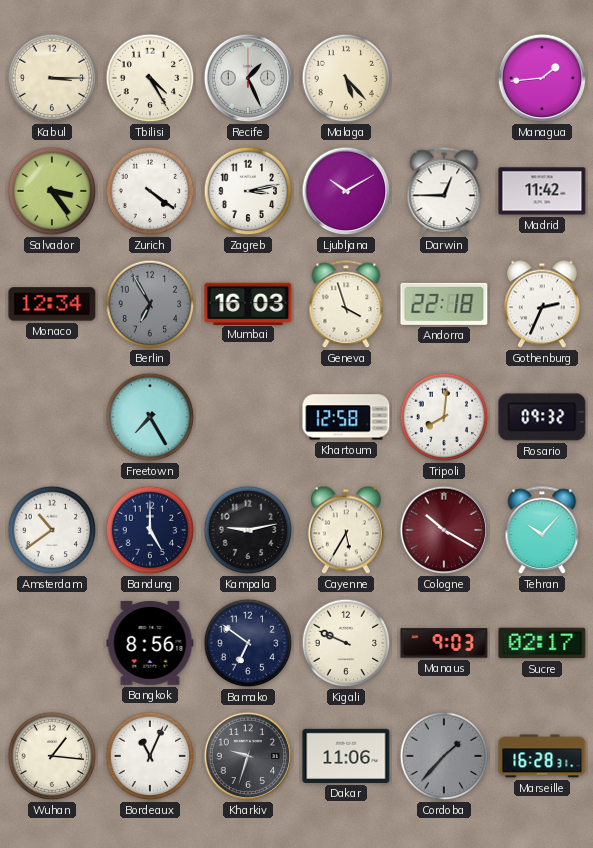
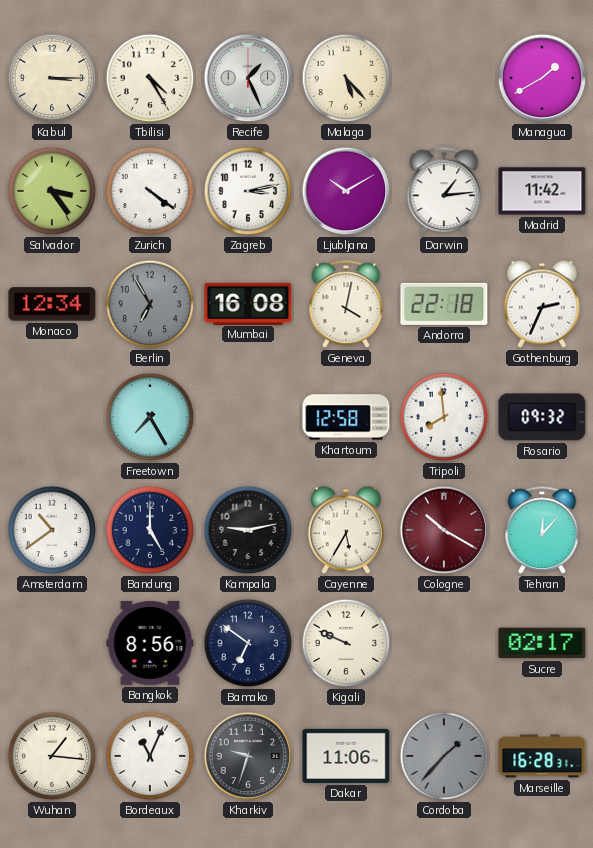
Managua: 1:44 -> 1:40
Darwin: 12:45 -> 1:14
Mumbai: 16:03 -> 16:08
Geneva: 3:57 -> 4:02
Tripoli: 8:01 -> 7:59
Tehran: 10:07 -> 12:07
Manaus: 9:03 -> none
